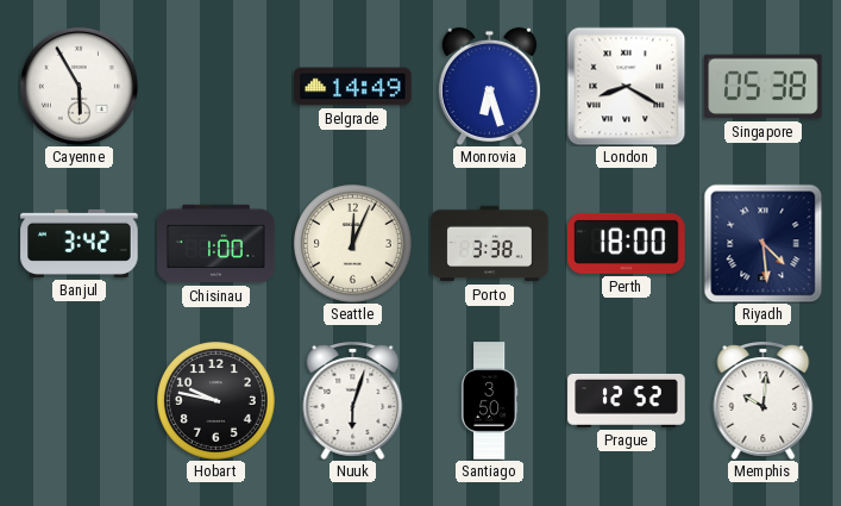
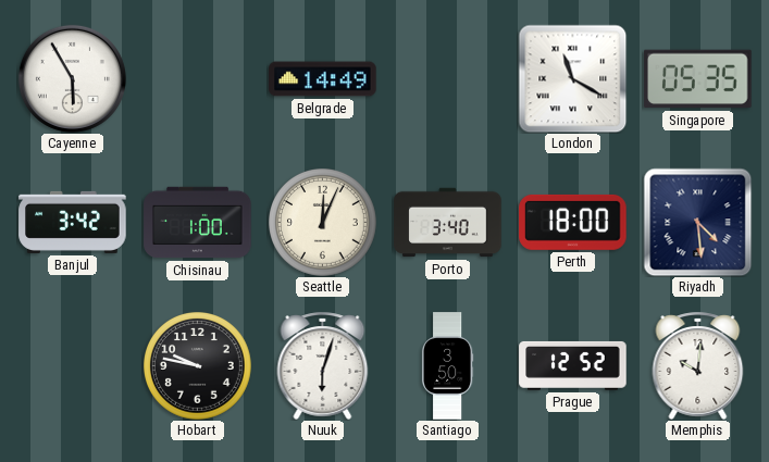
Monrovia: 6:27 -> none
London: 8:20 -> 11:20
Singapore: 05:38 -> 05:35
Porto: 3:38 -> 3:40
